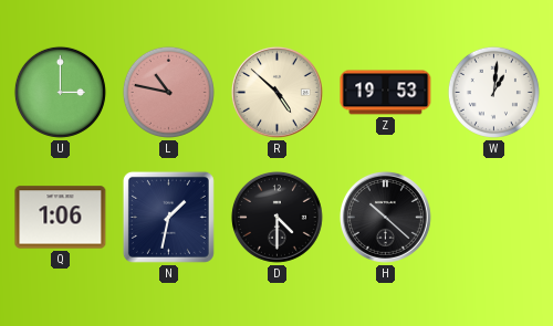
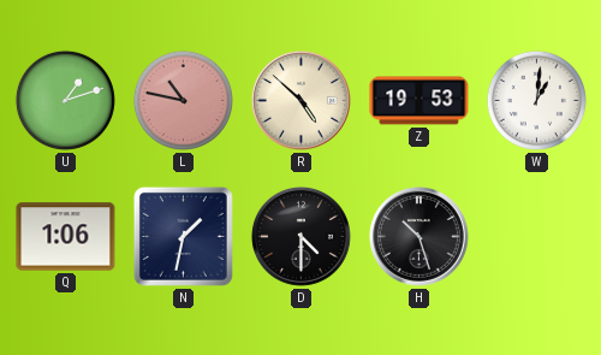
U: 3:00 -> 1:12
H: 10:22 -> 10:27
